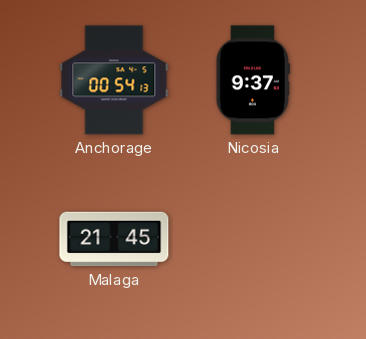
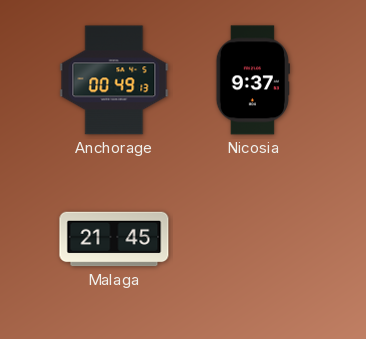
Anchorage: 00:54 -> 00:49
